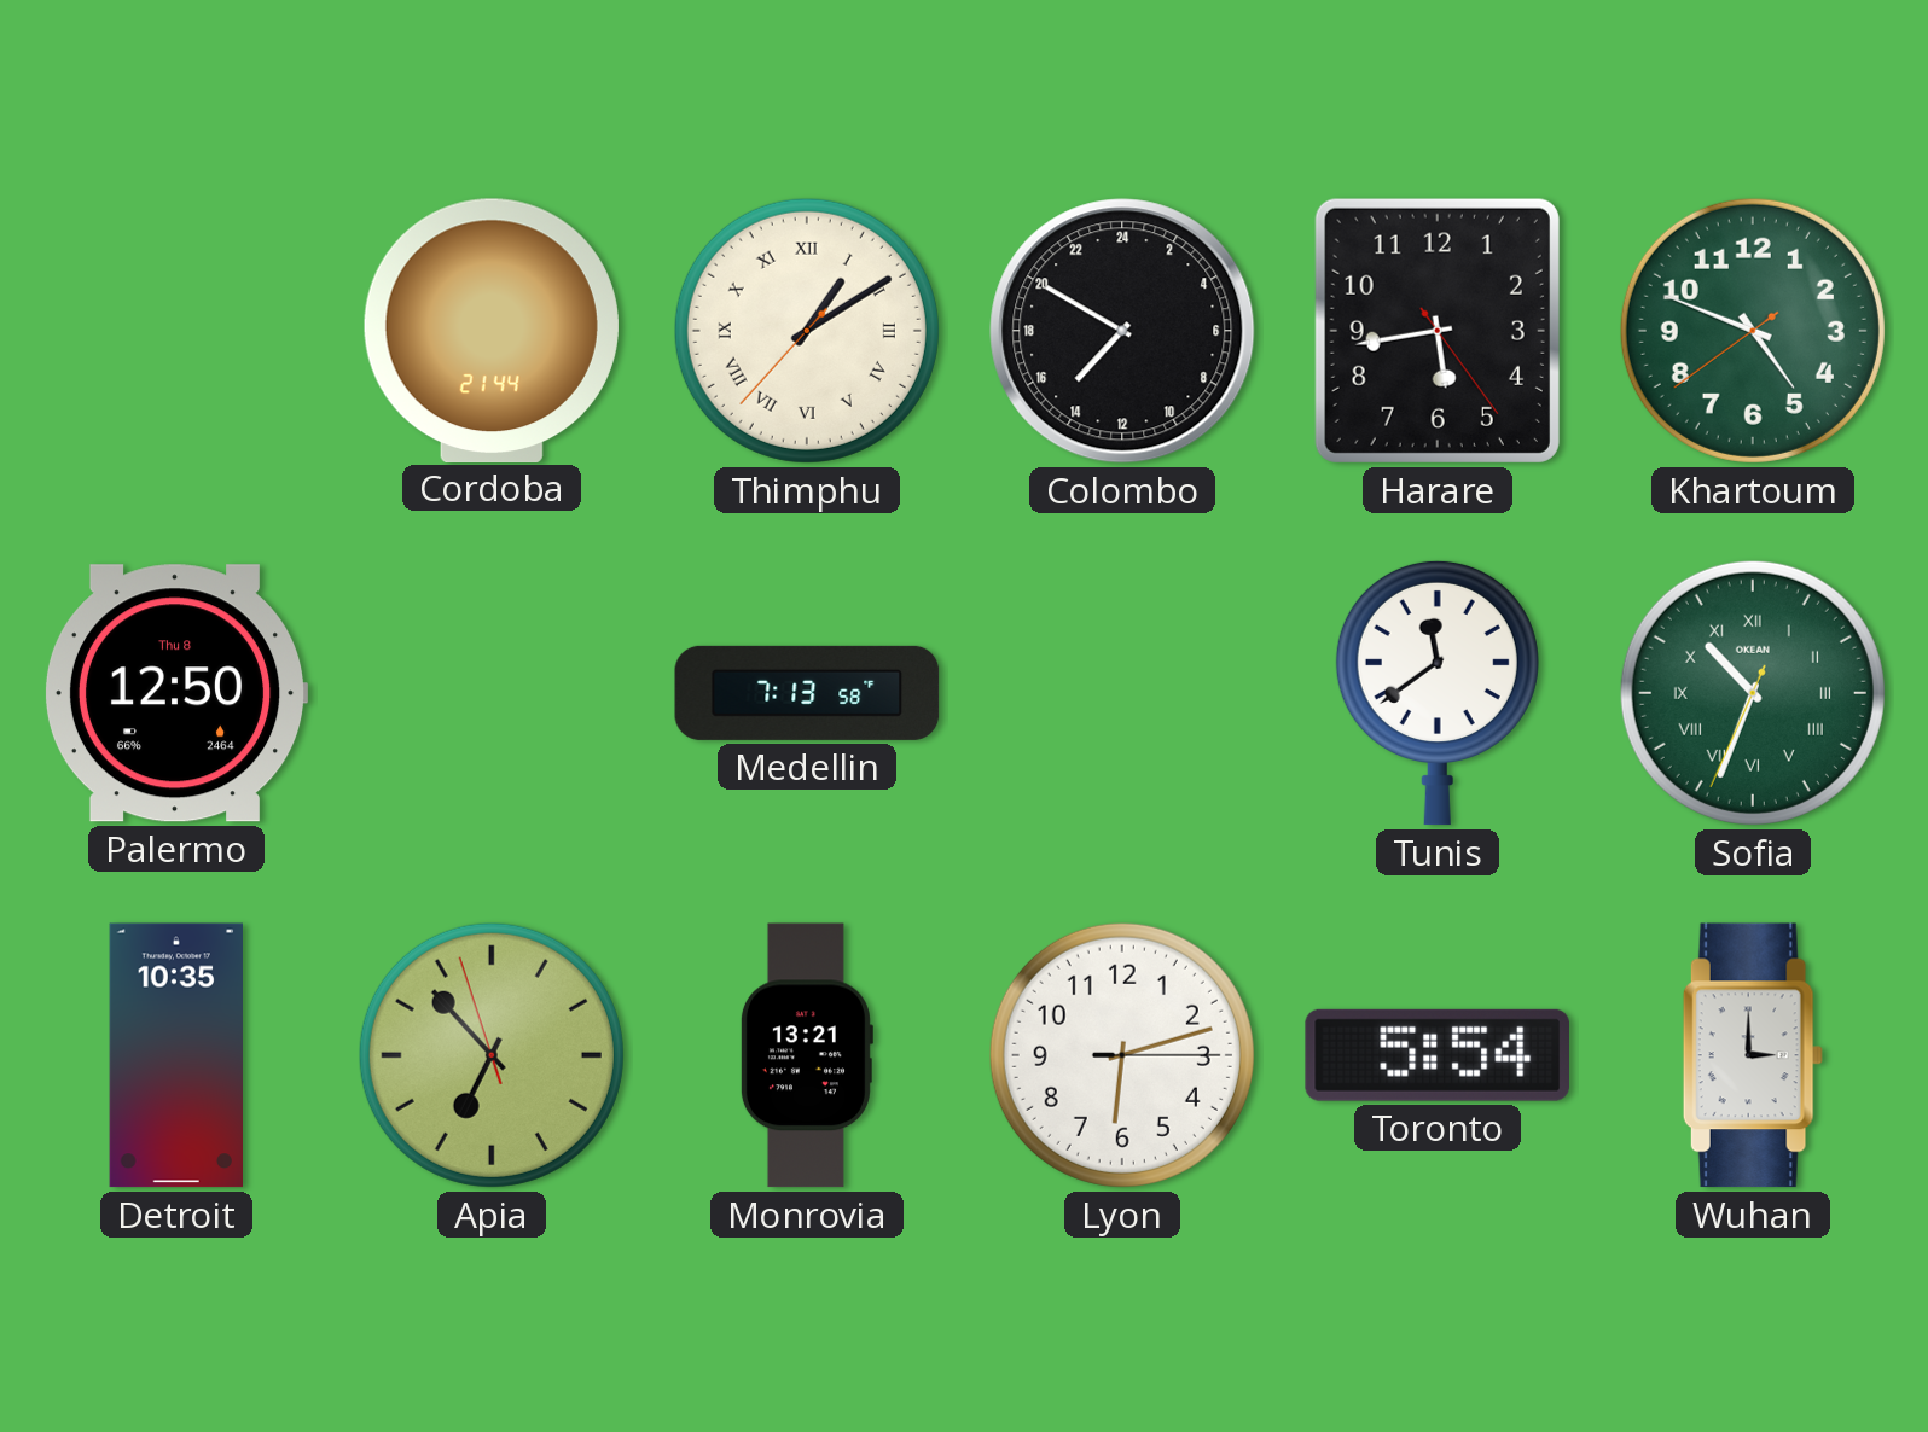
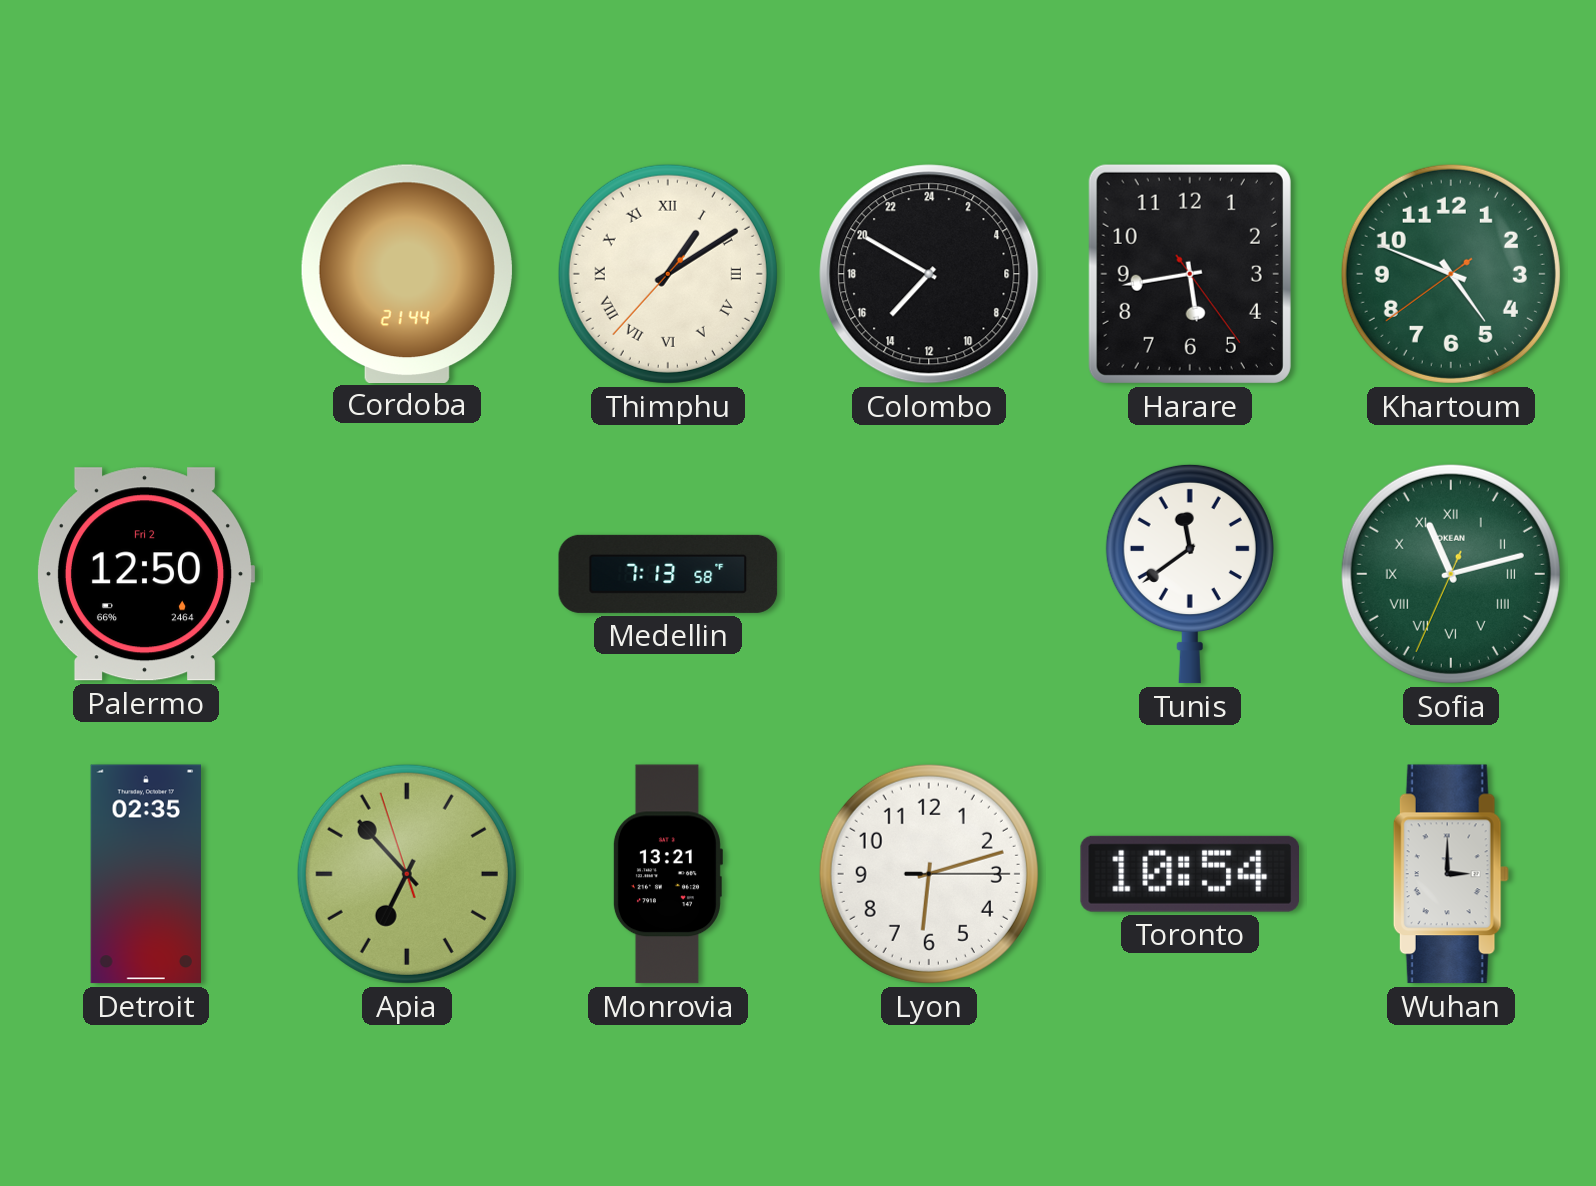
Palermo date: Thu 8 -> Fri 2
Sofia: 10:33 -> 11:12
Detroit: 10:35 -> 02:35
Toronto: 5:54 -> 10:54
